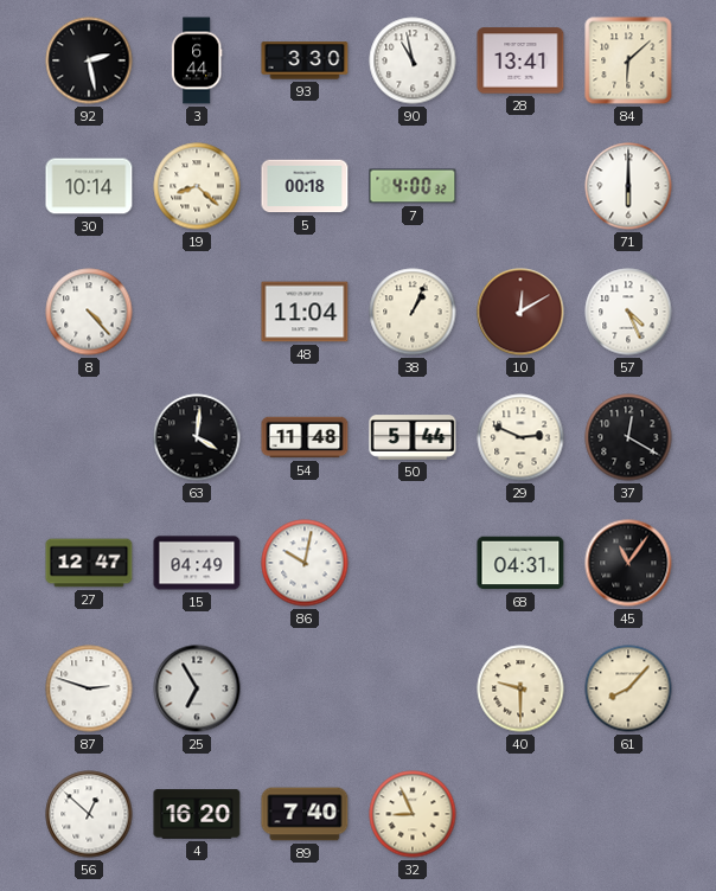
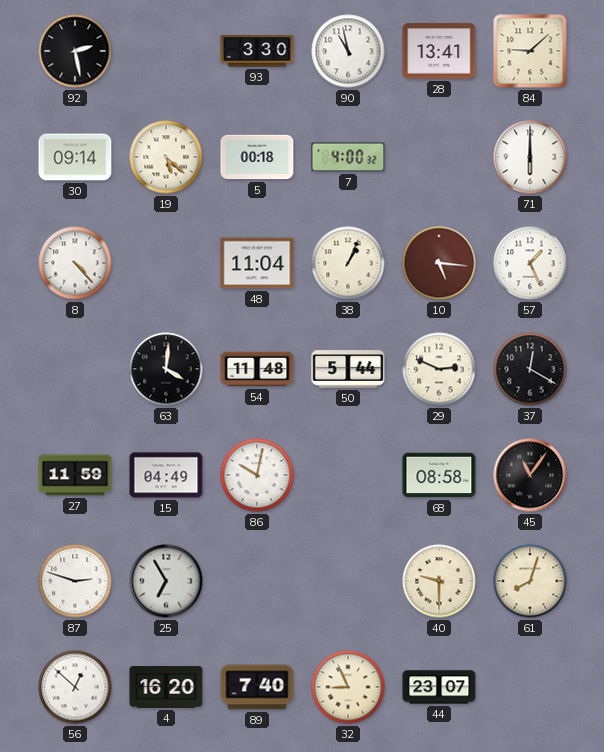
3: 6:44 -> none
84: 6:08 -> 9:08
30: 10:14 -> 09:14
19: 8:22 -> 5:22
10: 12:10 -> 5:16
57: 4:26 -> 1:26
27: 12:47 -> 11:59
68: 04:31 -> 08:58
61: 8:07 -> 8:03
44: none -> 23:07
